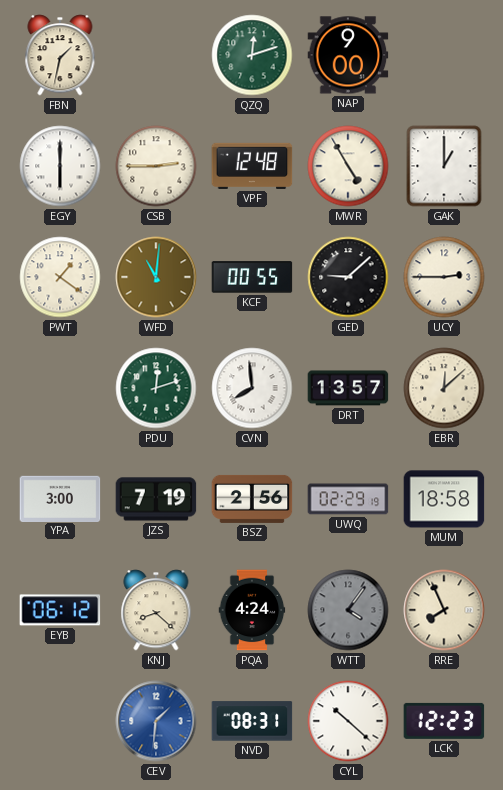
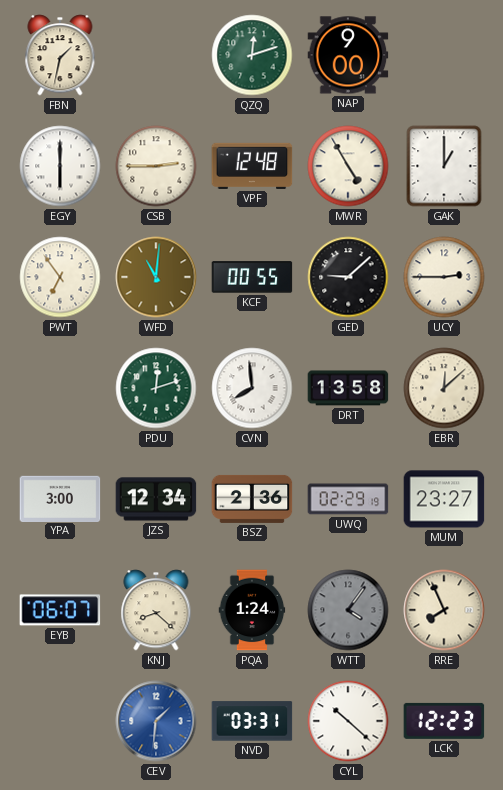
PWT: 1:21 -> 6:54
DRT: 13:57 -> 13:58
JZS: 7:19 -> 12:34
BSZ: 2:56 -> 2:36
MUM: 18:58 -> 23:27
EYB: 06:12 -> 06:07
PQA: 4:24 -> 1:24
NVD: 08:31 -> 03:31
